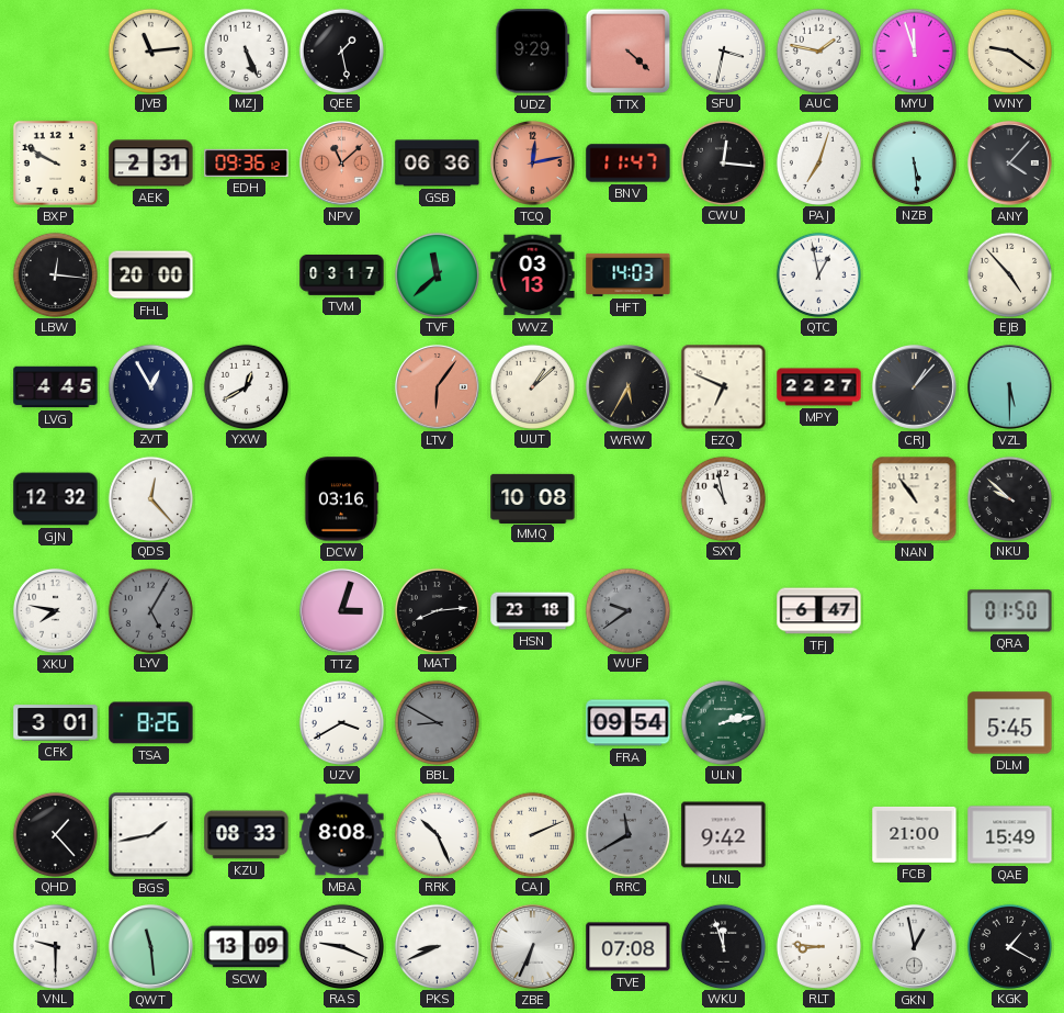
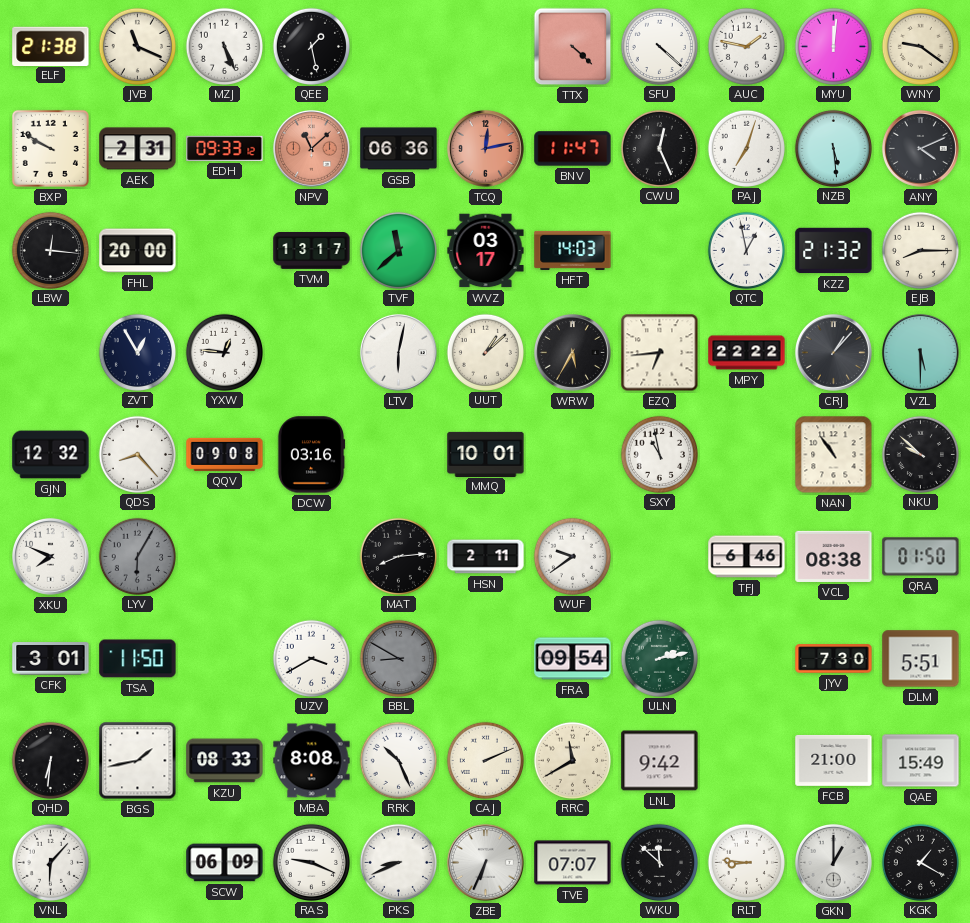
ELF: none -> 21:38
JVB: 11:14 -> 11:19
UDZ: 9:29 -> none
SFU: 3:32 -> 4:22
MYU: 11:57 -> 12:01
EDH: 09:36 -> 09:33
CWU: 12:16 -> 12:26
ANY: 4:07 -> 4:11
TVM: 03:17 -> 13:17
WVZ: 03:13 -> 03:17
KZZ: none -> 21:32
EJB: 4:53 -> 8:15
LVG: 4:45 -> none
YXW: 12:40 -> 12:46
LTV: 6:06 -> 6:02
LTV dial: salmon -> white
EZQ: 6:49 -> 6:44
MPY: 22:27 -> 22:22
QDS: 12:23 -> 8:23
QQV: none -> 09:08
MMQ: 10:08 -> 10:01
XKU: 7:47 -> 7:49
LYV: 5:05 -> 6:05
TTZ: 3:03 -> none
HSN: 23:18 -> 2:11
WUF dial: grey -> white
TFJ: 6:47 -> 6:46
VCL: none -> 08:38
TSA: 8:26 -> 11:50
JYV: none -> 7:30
DLM: 5:45 -> 5:51
QHD: 1:23 -> 6:31
RRC dial: grey -> cream
VNL: 9:30 -> 6:07
QWT: 11:29 -> none
SCW: 13:09 -> 06:09
TVE: 07:08 -> 07:07
WKU: 11:57 -> 11:52
GKN: 12:58 -> 1:00
